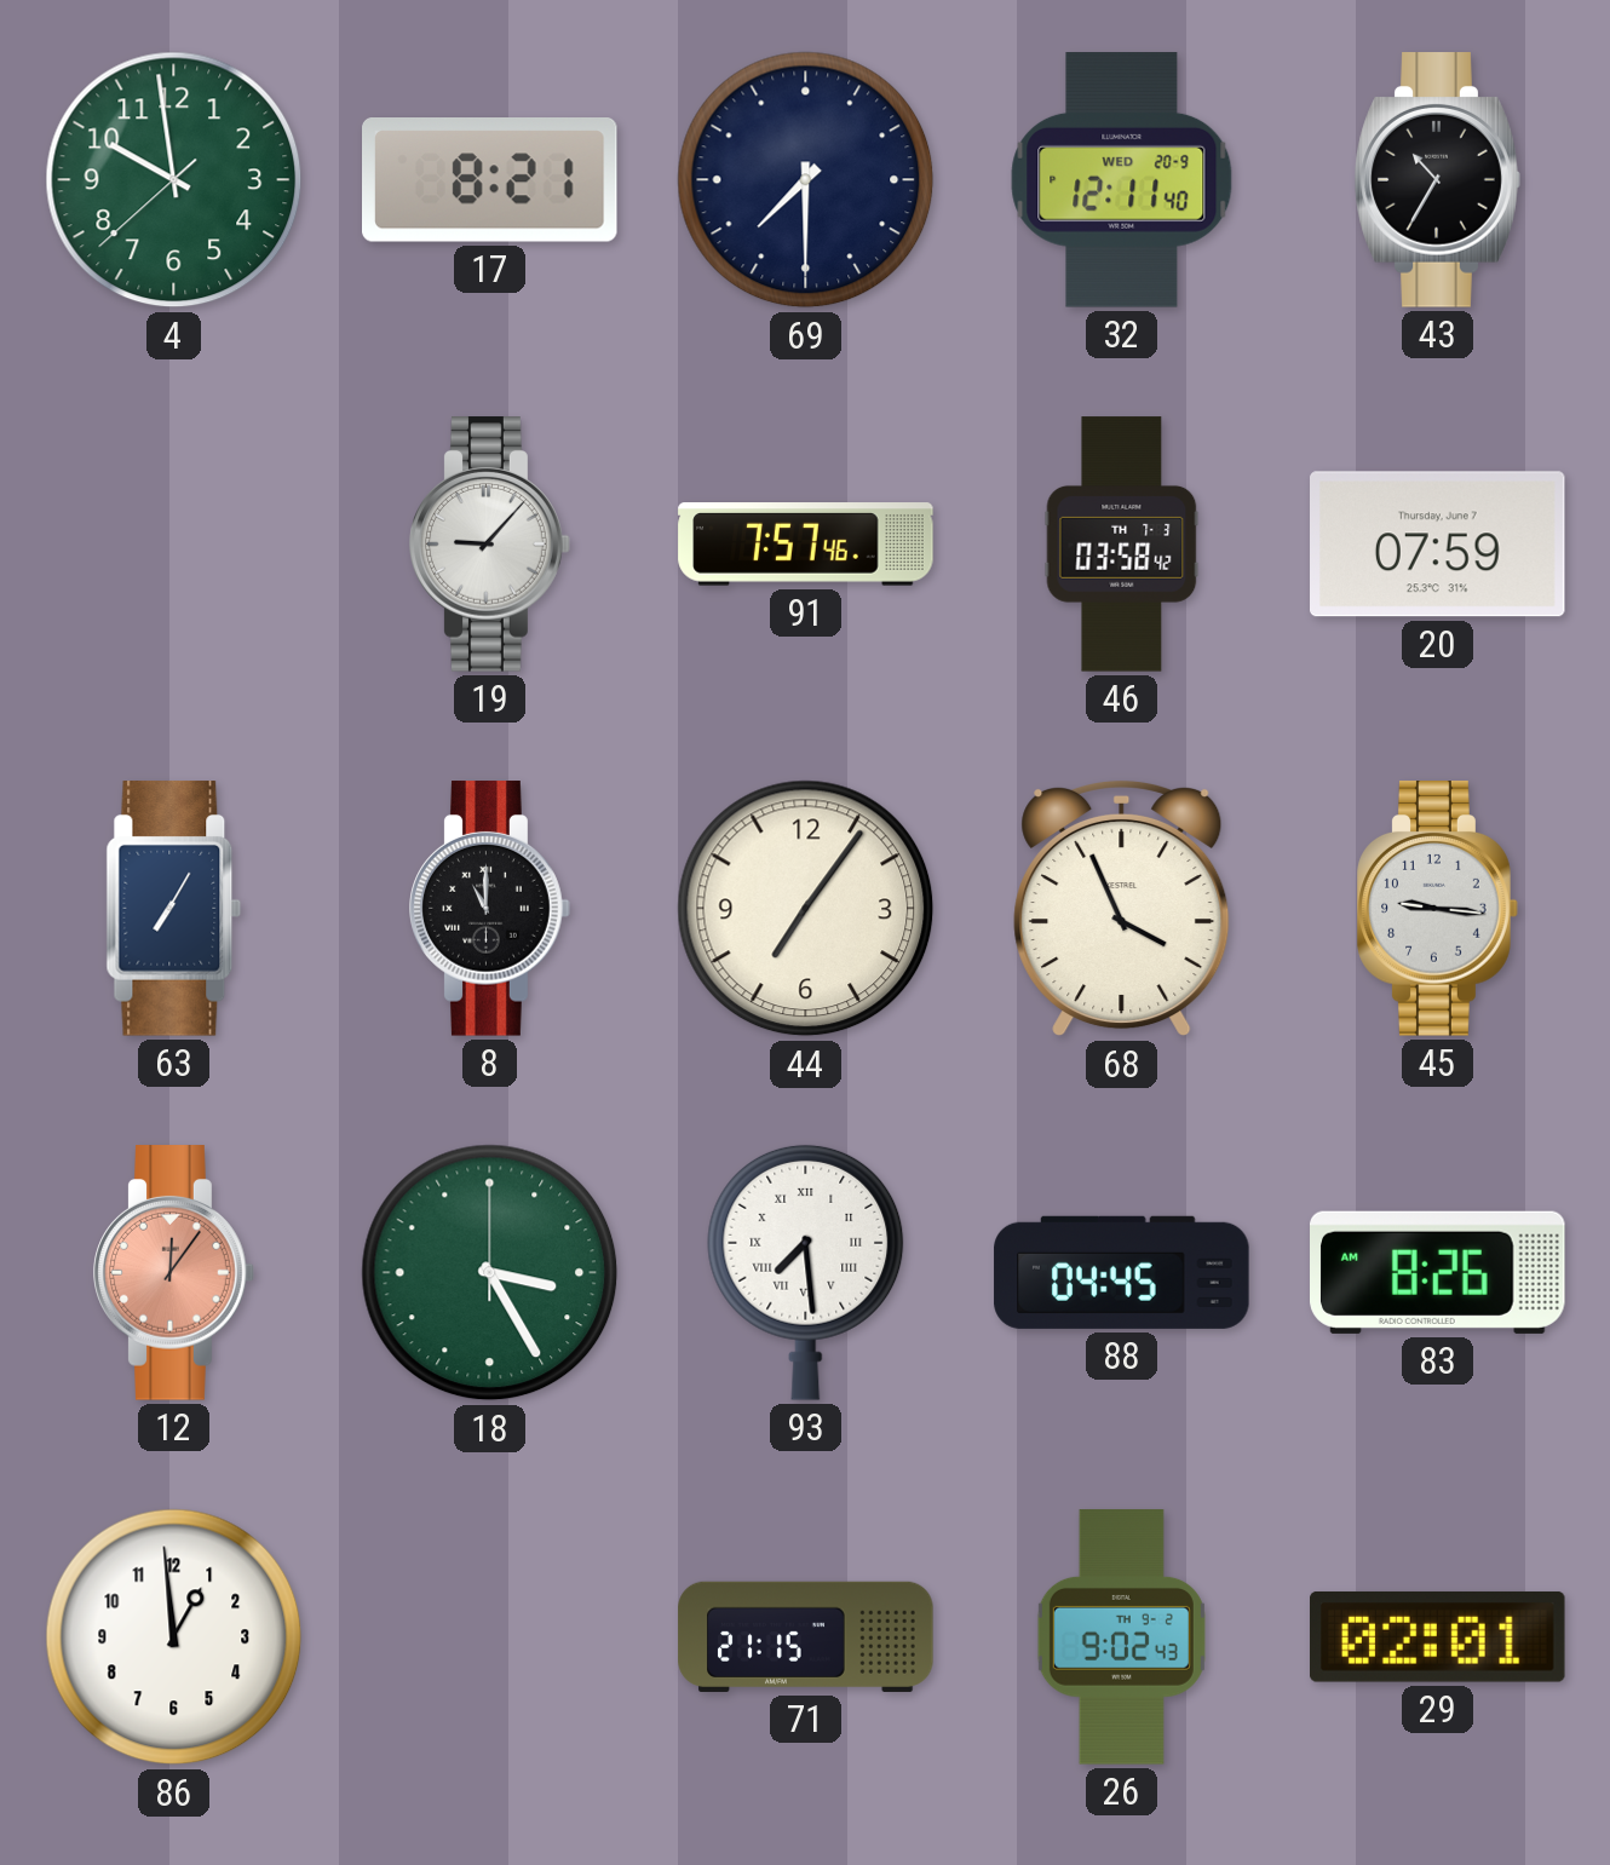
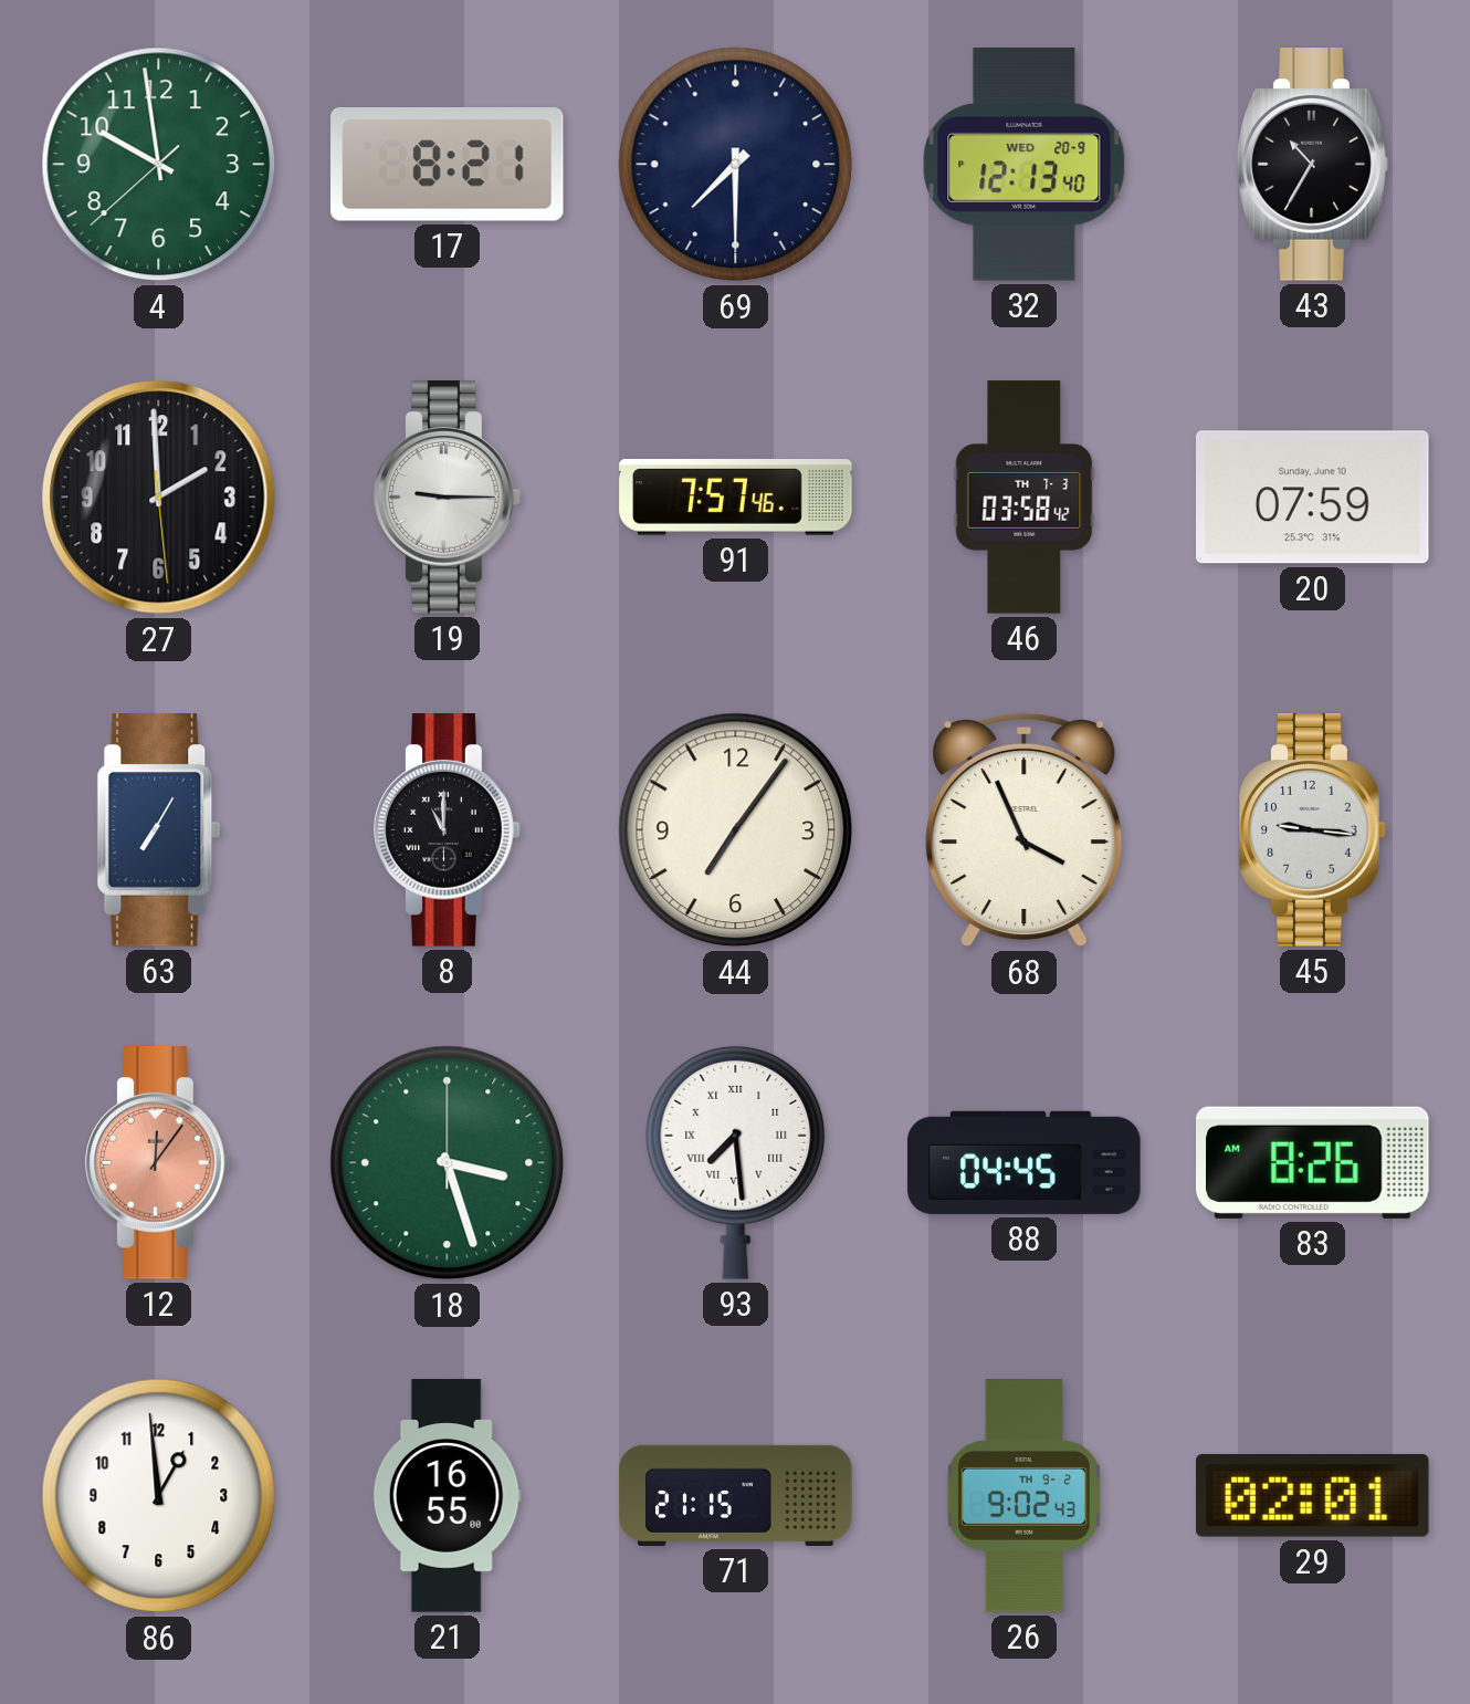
32: 12:11 -> 12:13
27: none -> 1:59
19: 9:07 -> 9:15
20 date: Thursday, June 7 -> Sunday, June 10
18: 3:25 -> 3:27
21: none -> 16:55
